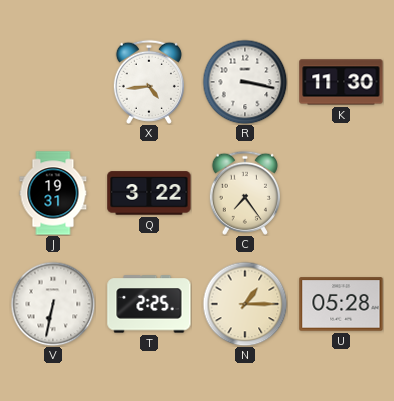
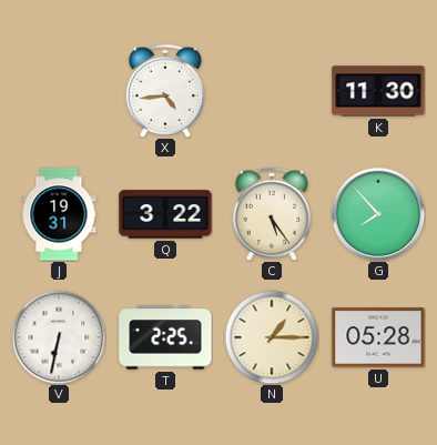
R: 3:17 -> none
C: 7:24 -> 5:24
G: none -> 7:53
